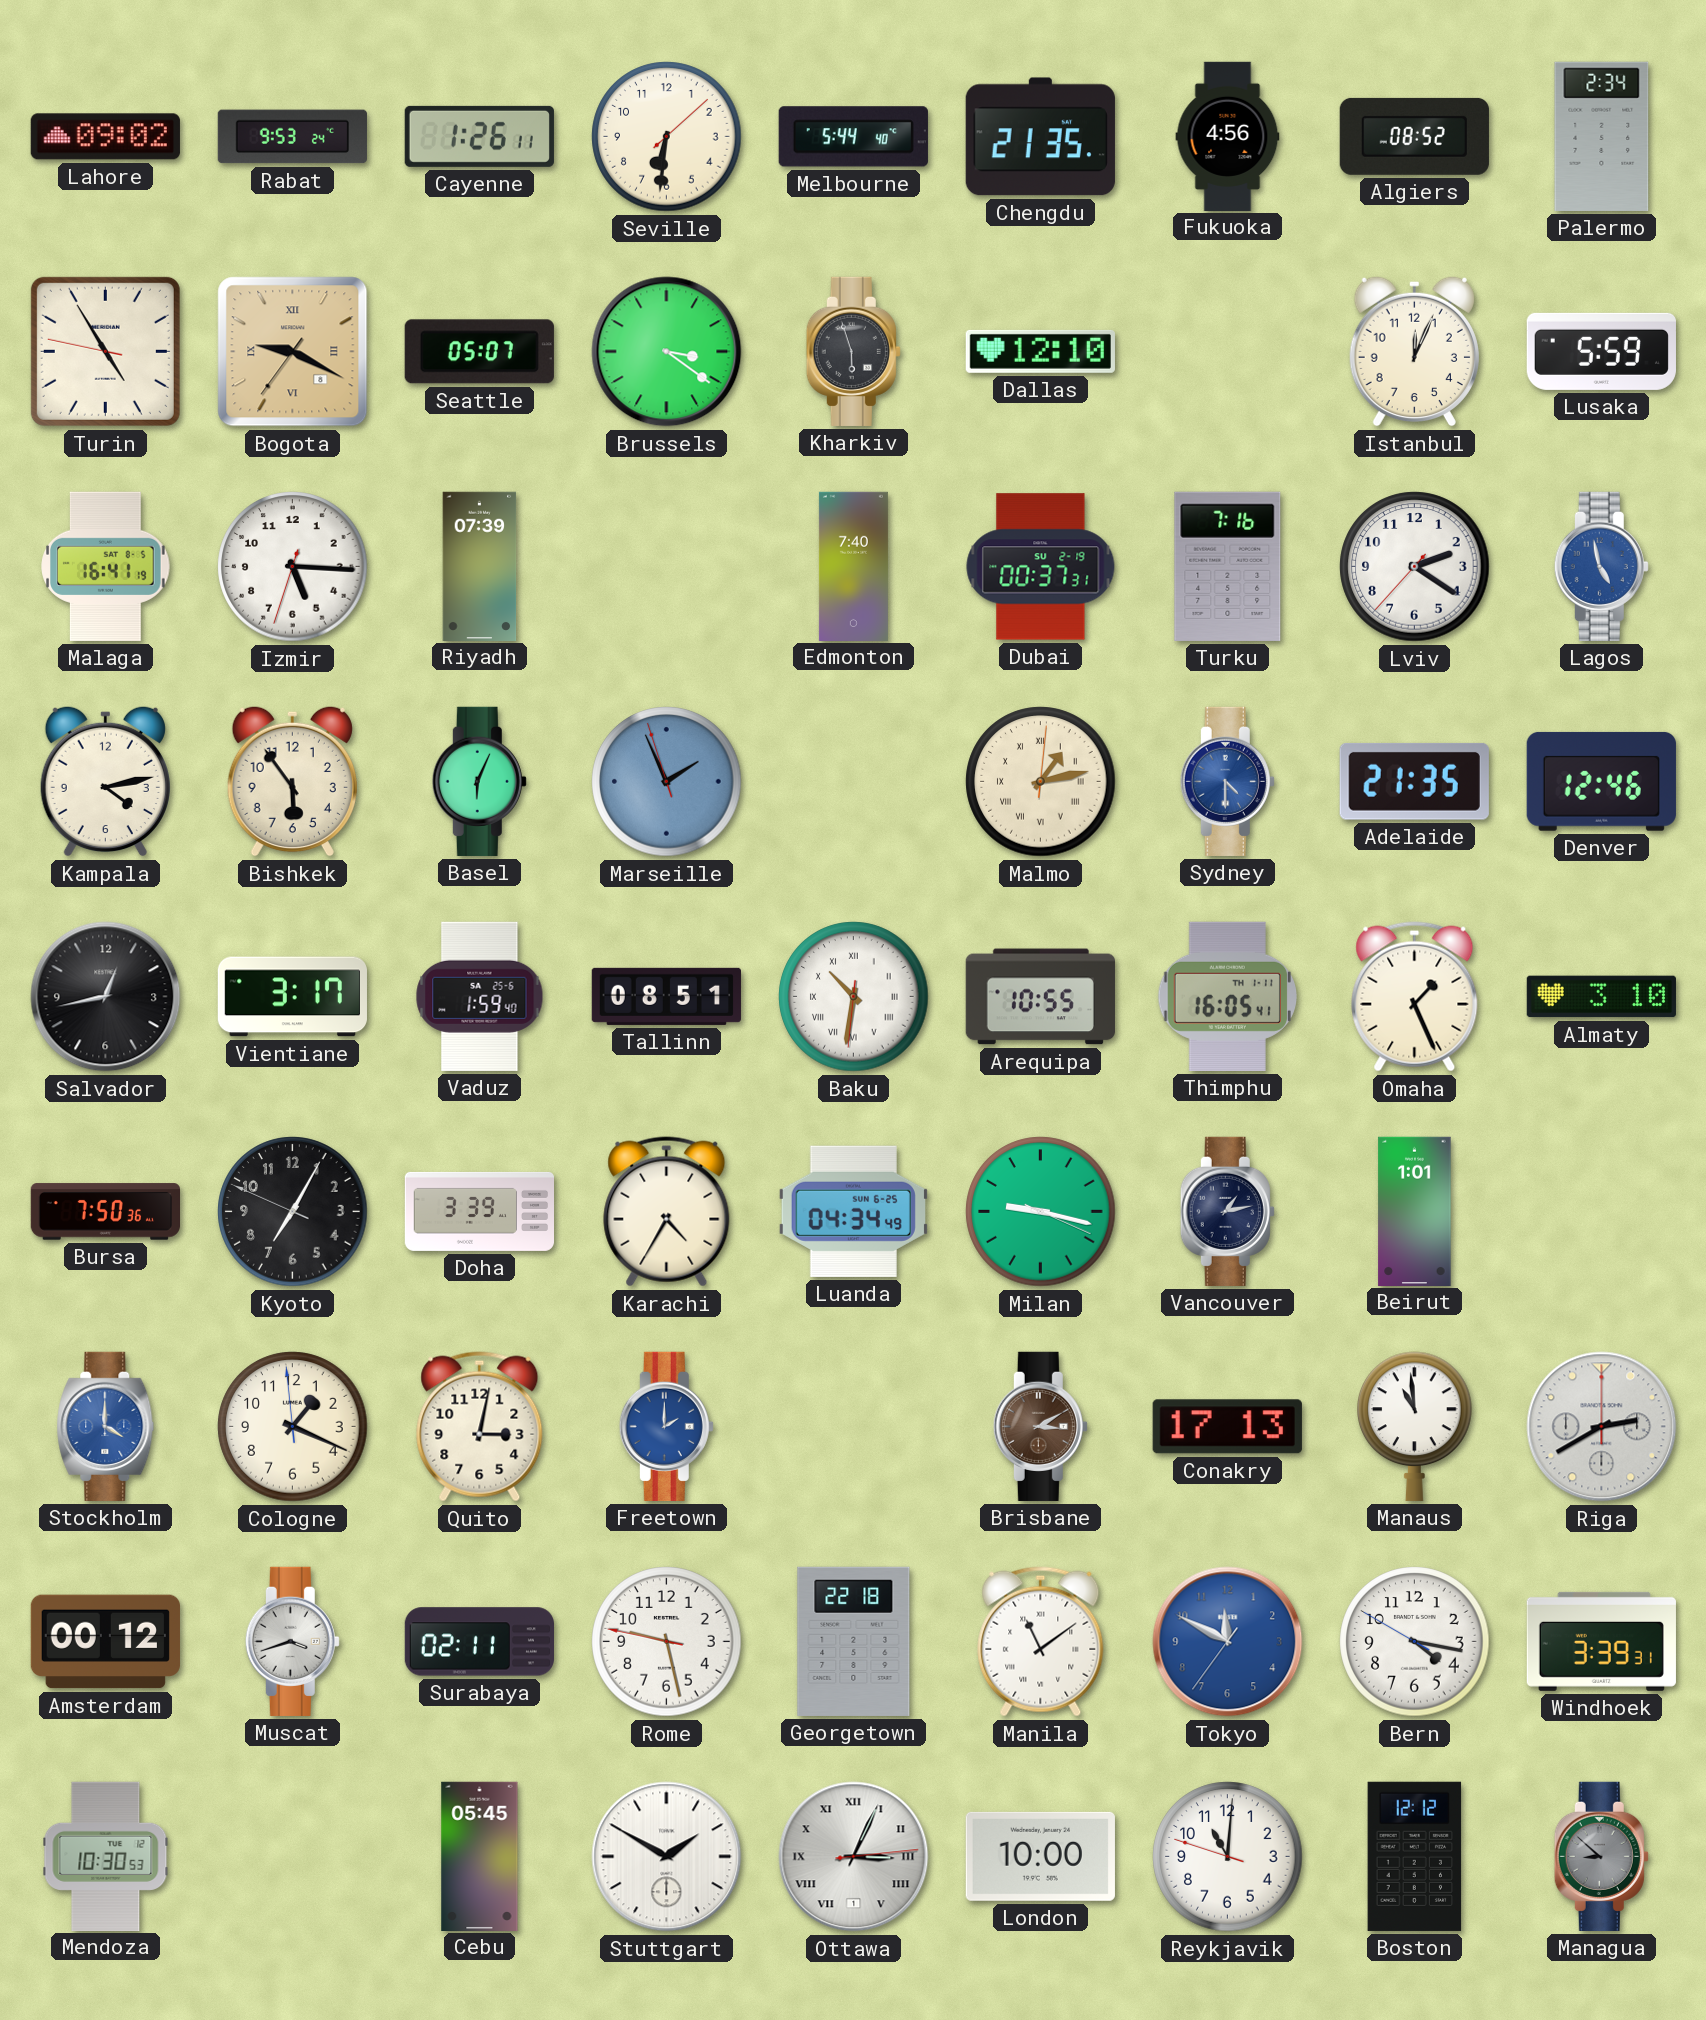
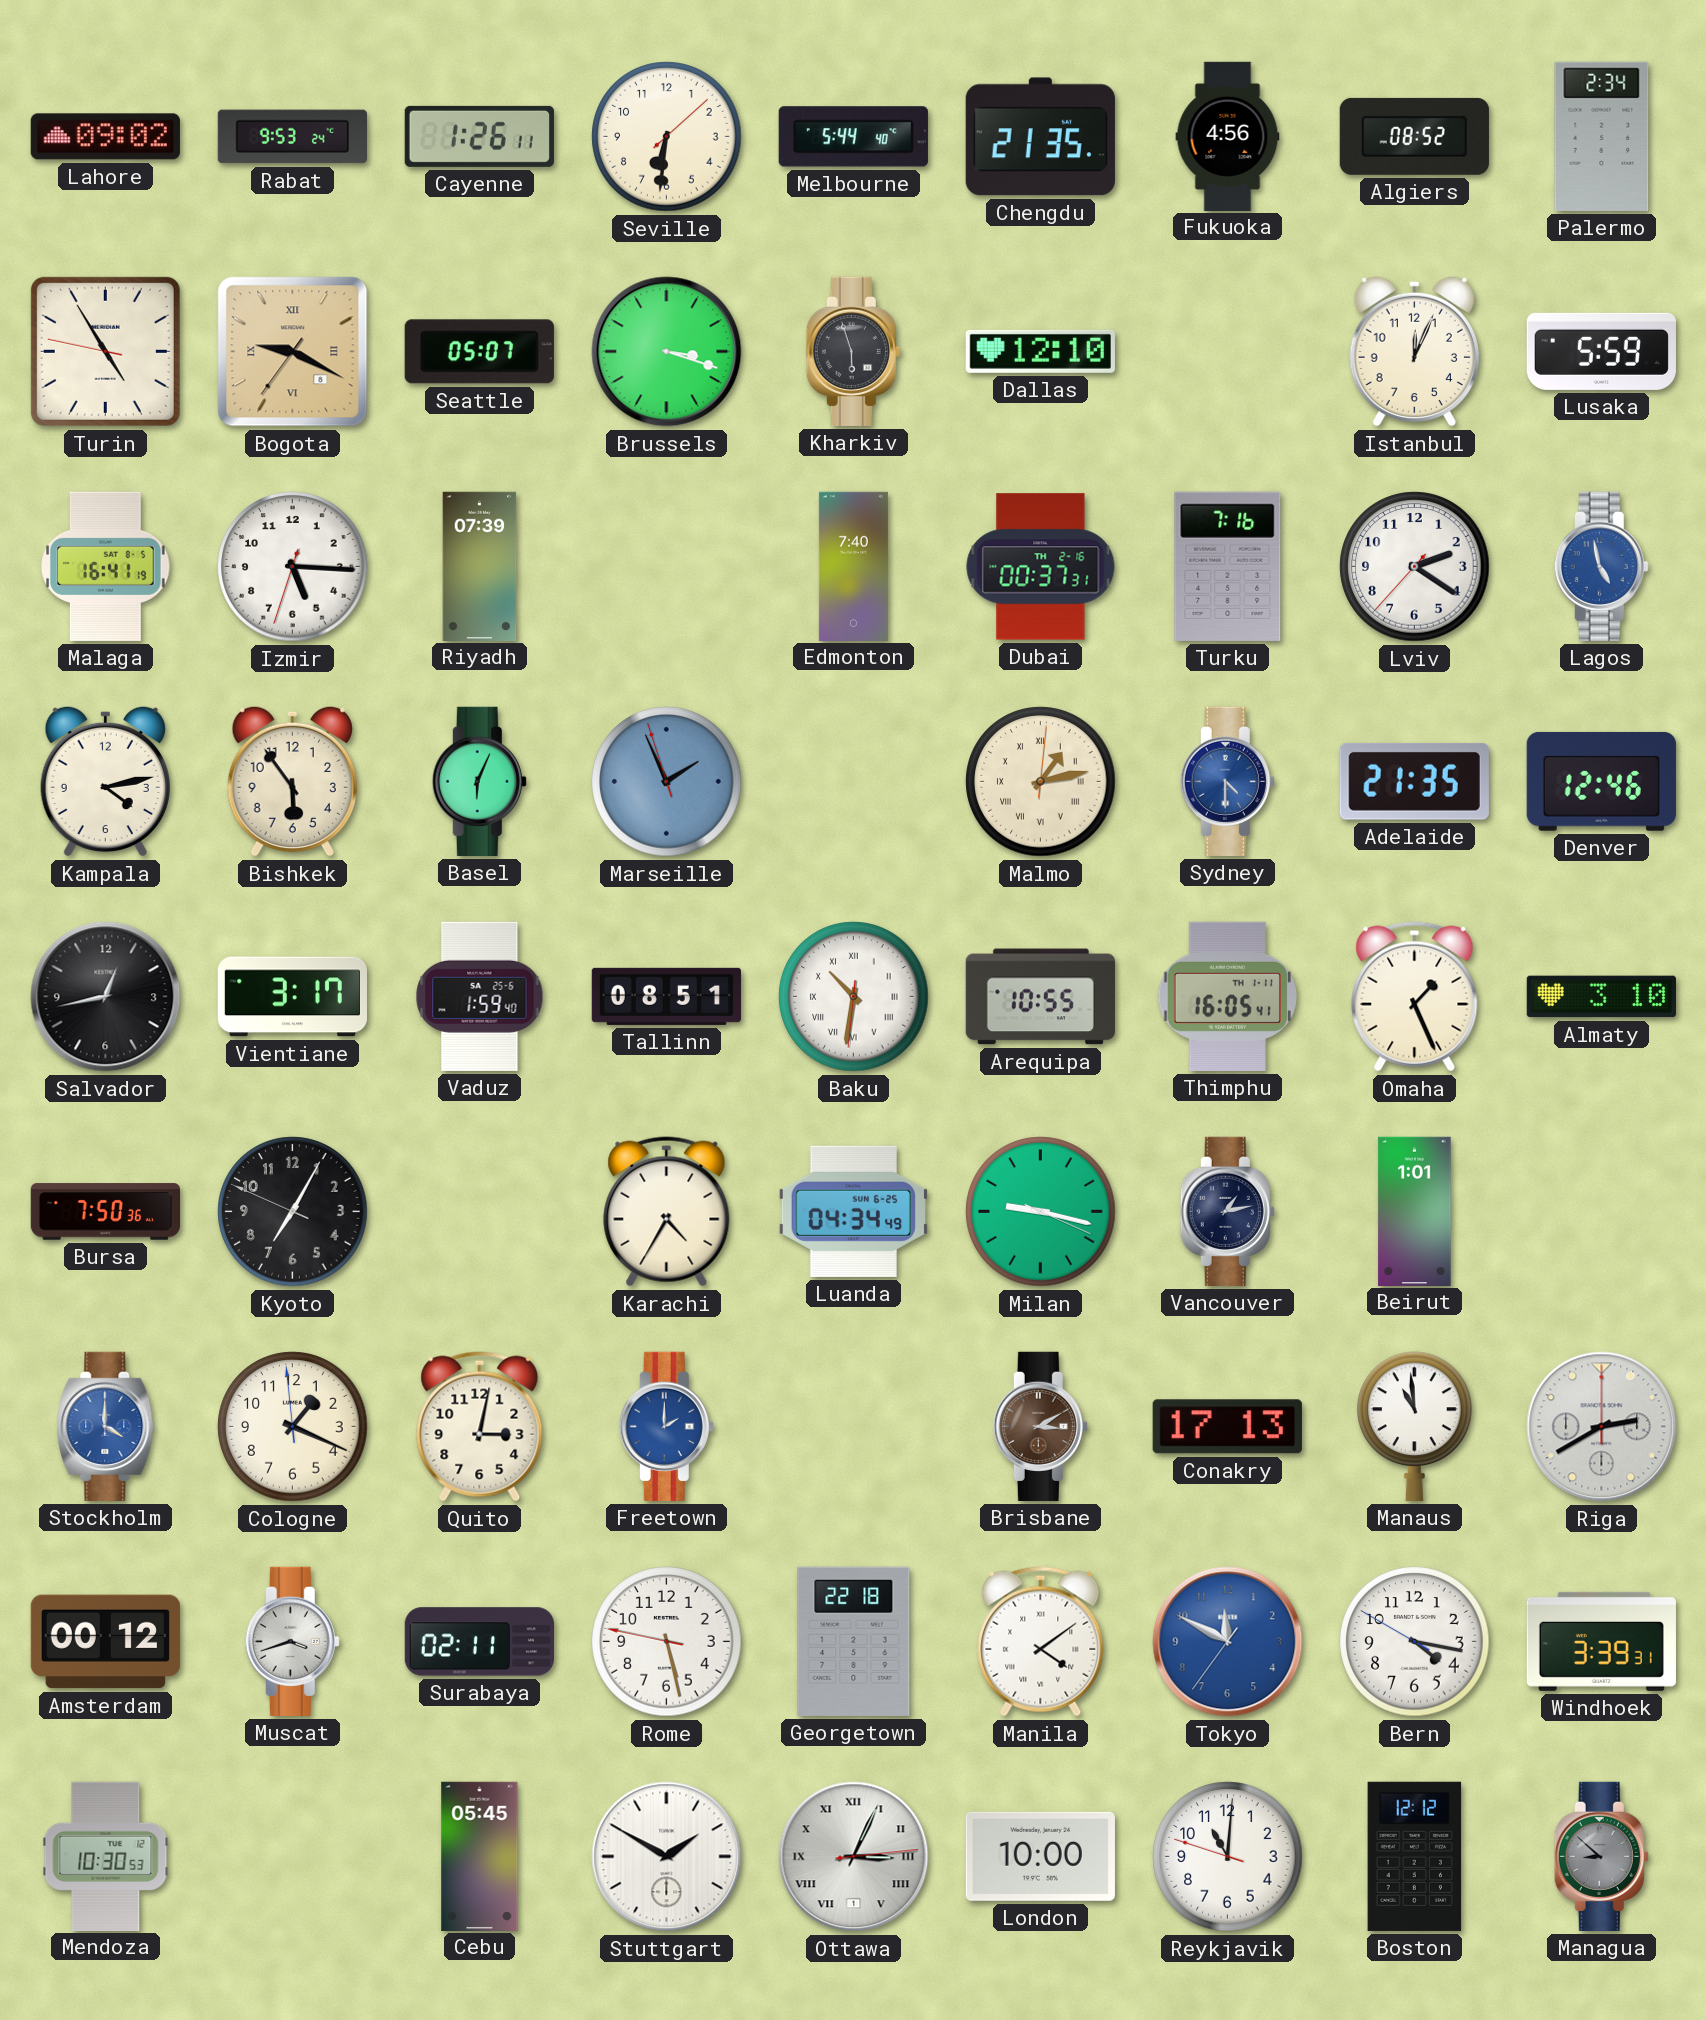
Brussels: 3:21 -> 3:18
Dubai date: SU 2-19 -> TH 2-16
Doha: 3:39 -> none
Rome: 9:27 -> 5:27
Manila: 11:09 -> 4:09
